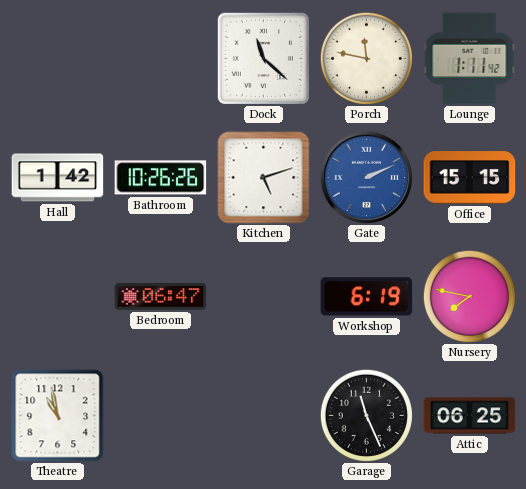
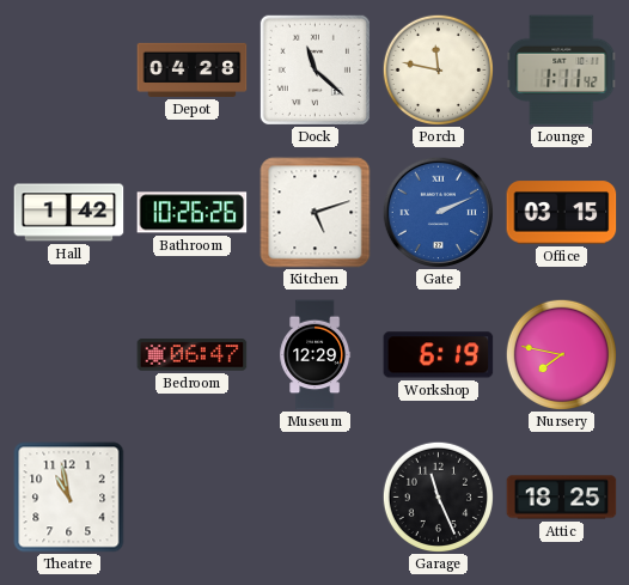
Depot: none -> 04:28
Office: 15:15 -> 03:15
Museum: none -> 12:29
Attic: 06:25 -> 18:25
